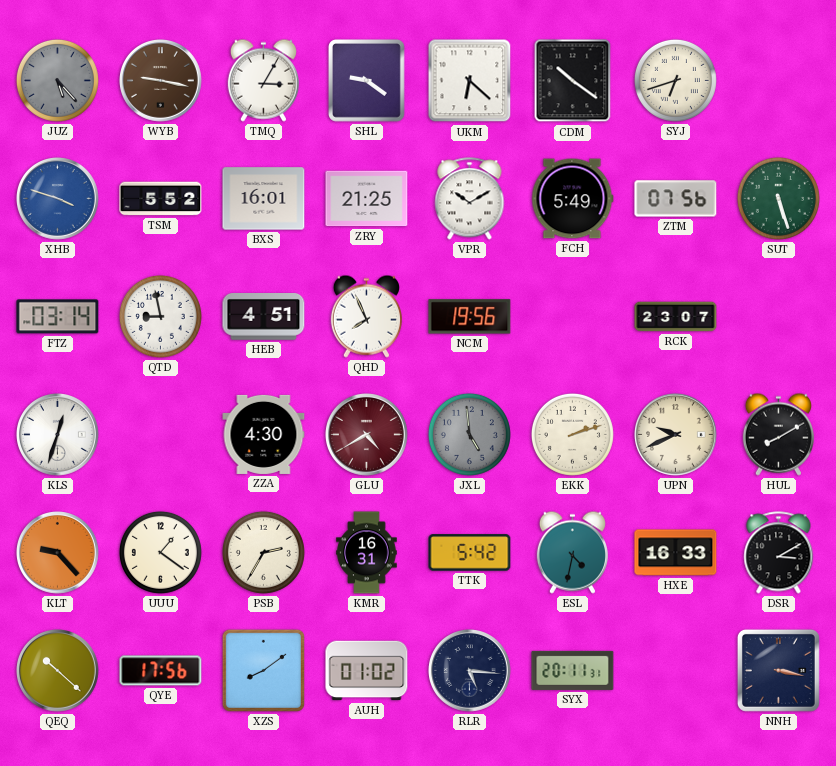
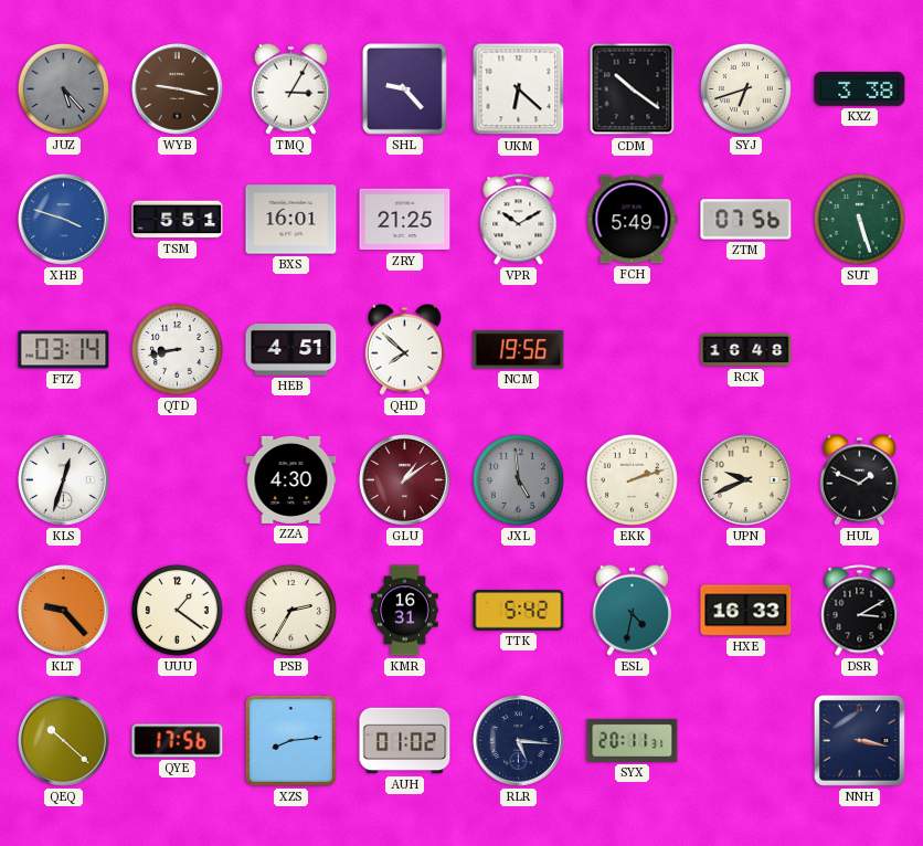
SHL: 9:21 -> 9:23
KXZ: none -> 3:38
TSM: 5:52 -> 5:51
QTD: 8:58 -> 8:43
QHD: 7:56 -> 7:52
RCK: 23:07 -> 16:48
GLU: 4:40 -> 1:09
HUL: 8:10 -> 1:49
XZS: 8:09 -> 8:14
